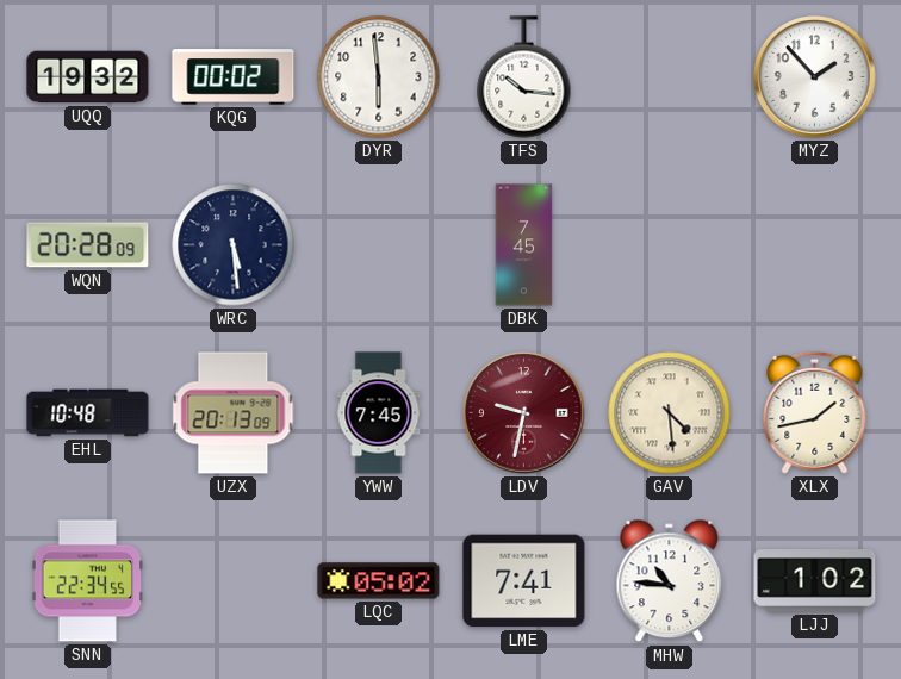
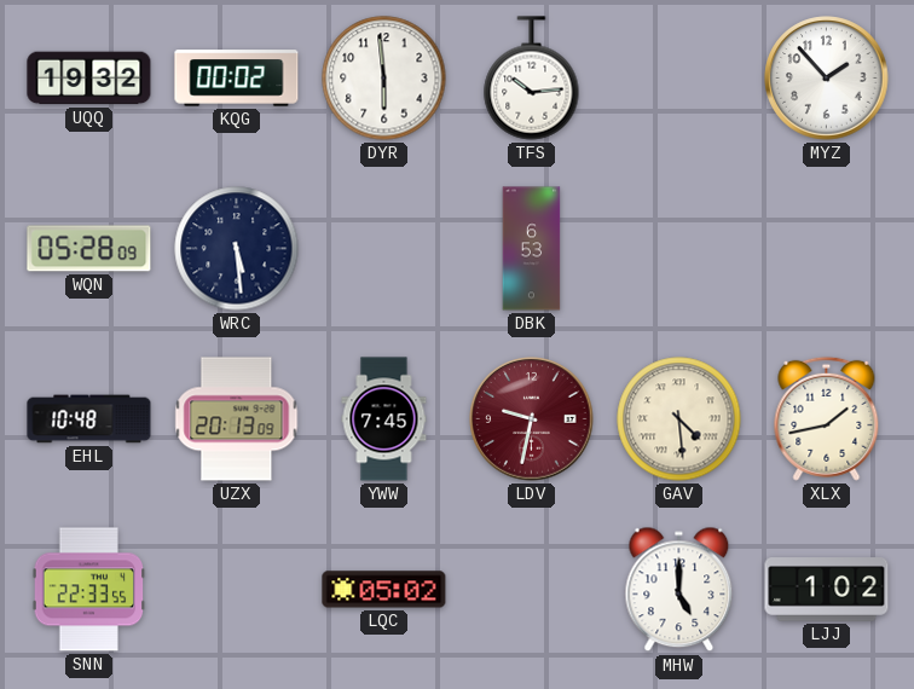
TFS: 10:16 -> 10:14
WQN: 20:28 -> 05:28
DBK: 7:45 -> 6:53
SNN: 22:34 -> 22:33
LME: 7:41 -> none
MHW: 10:46 -> 5:00
